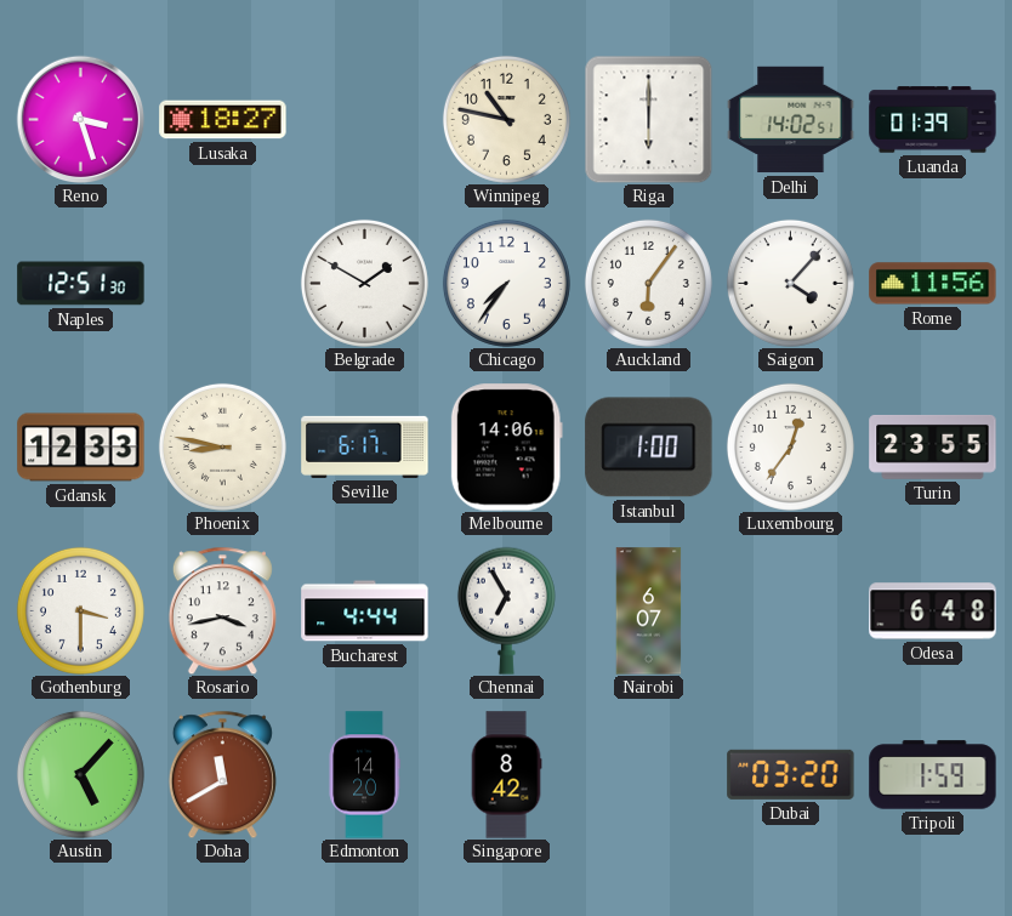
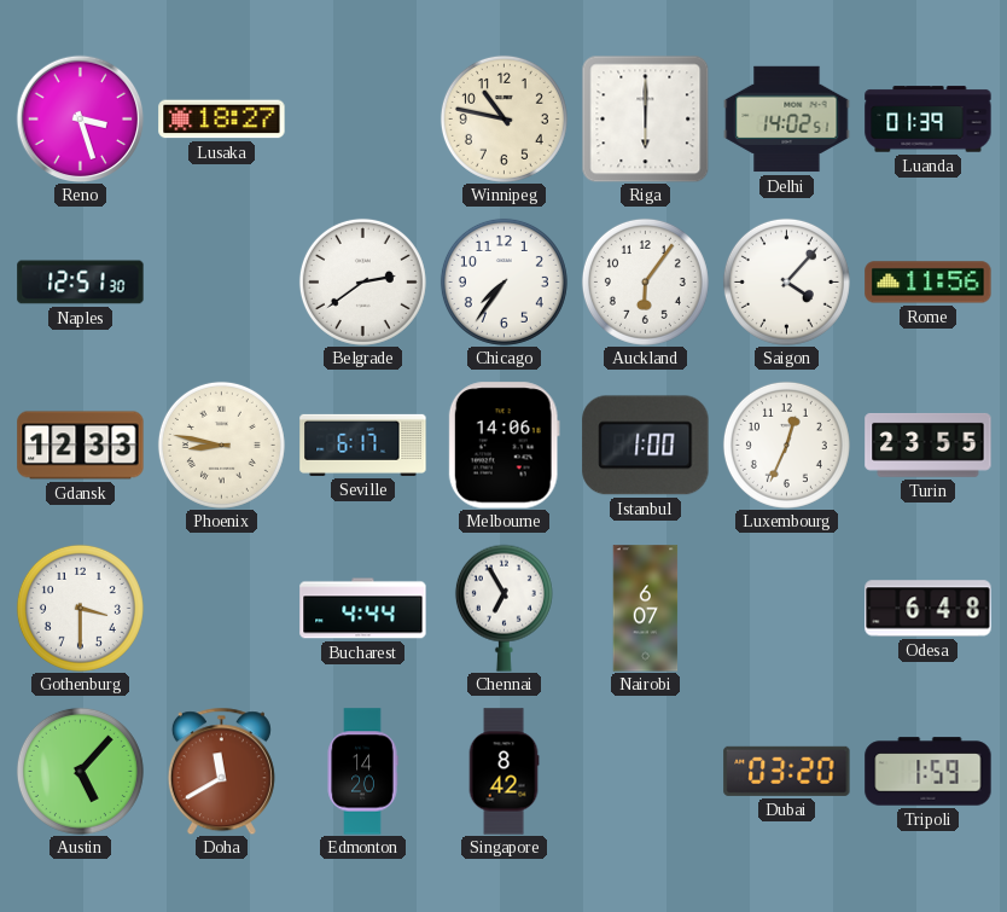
Belgrade: 1:50 -> 2:39
Luxembourg: 12:36 -> 12:34
Rosario: 3:43 -> none
